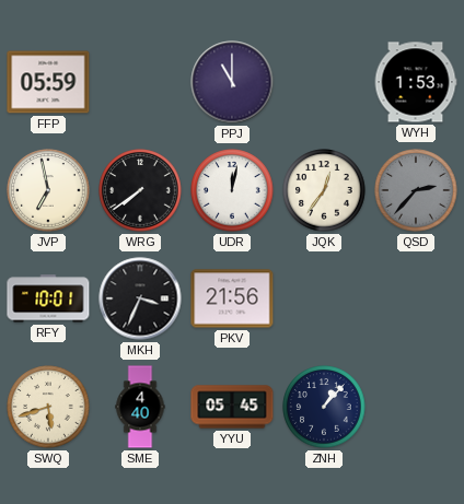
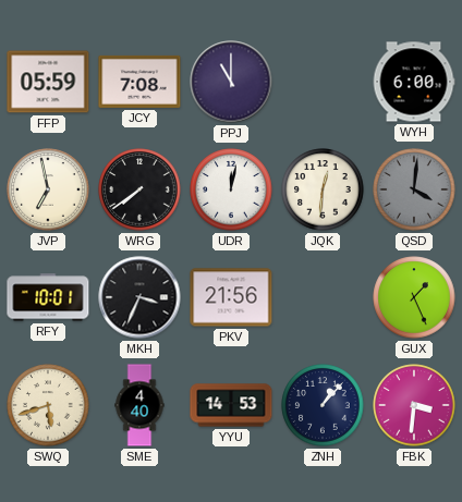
JCY: none -> 7:08
WYH: 1:53 -> 6:00
JQK: 12:36 -> 12:31
QSD: 2:37 -> 4:01
GUX: none -> 1:26
YYU: 05:45 -> 14:53
FBK: none -> 3:31
